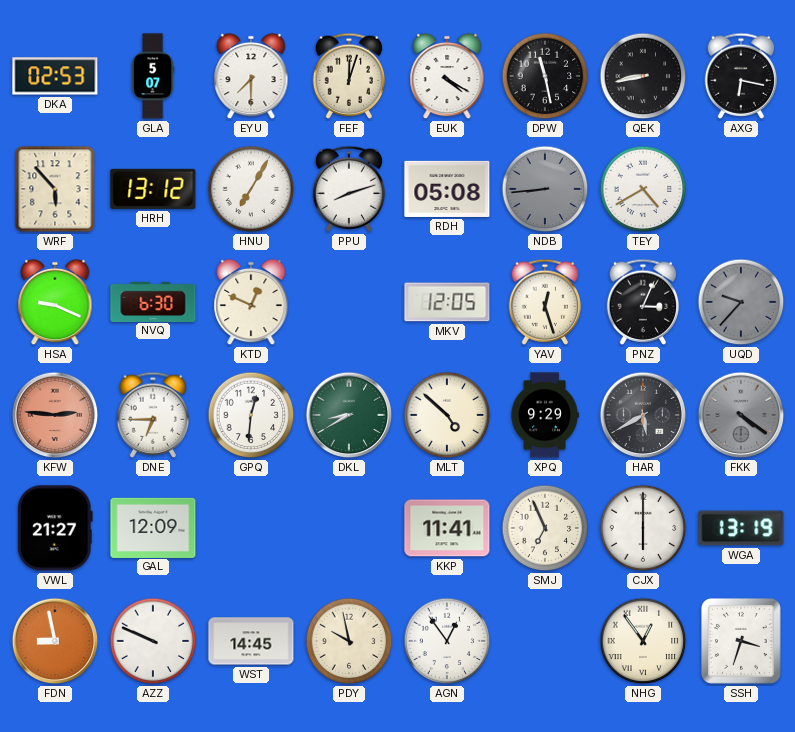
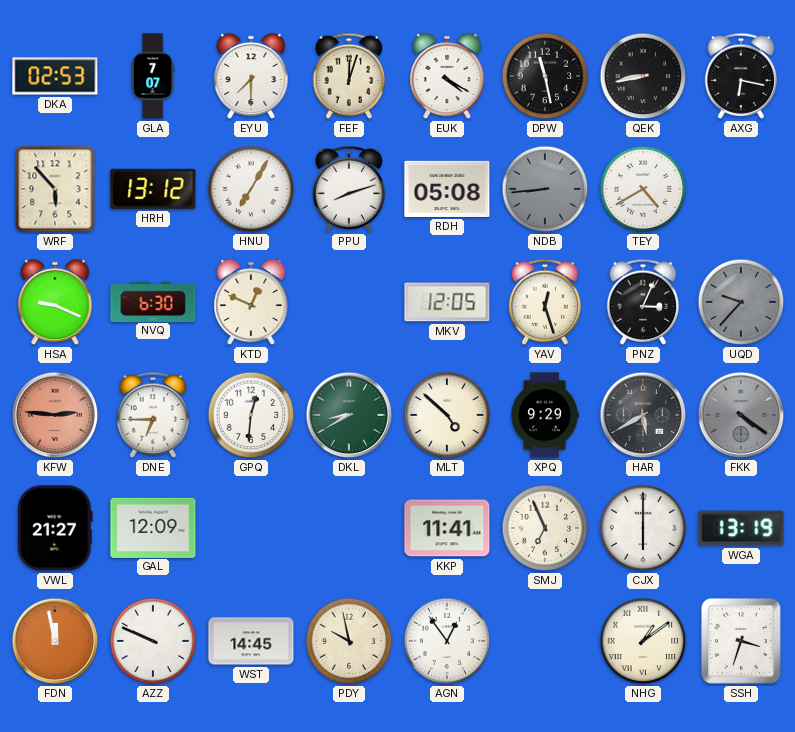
GLA: 5:07 -> 7:07
FDN: 8:58 -> 11:58
NHG: 12:54 -> 1:09
